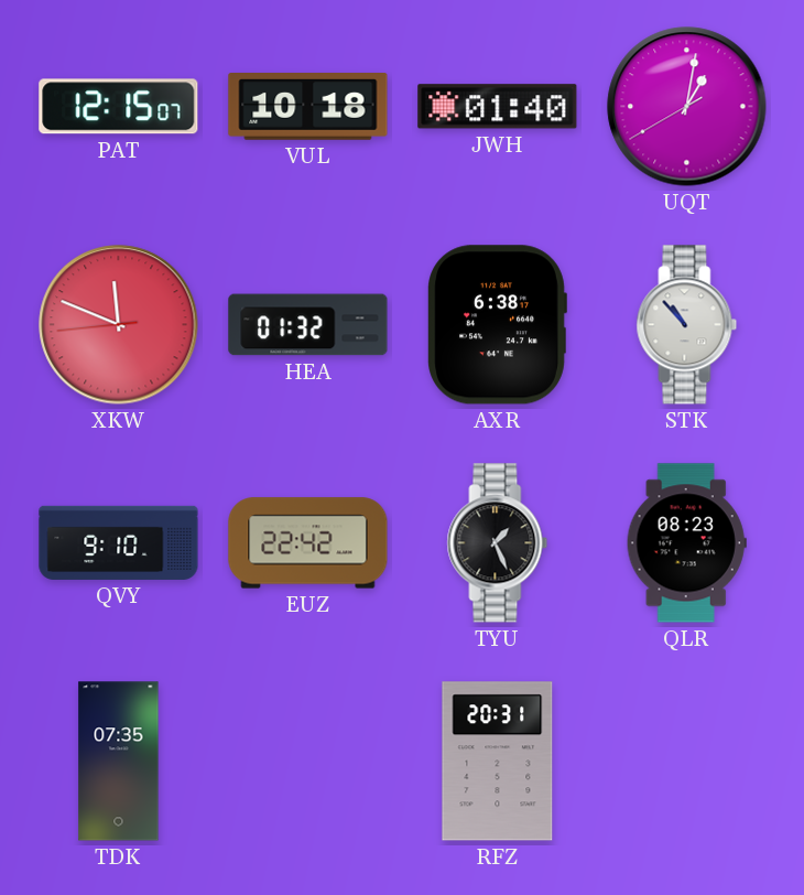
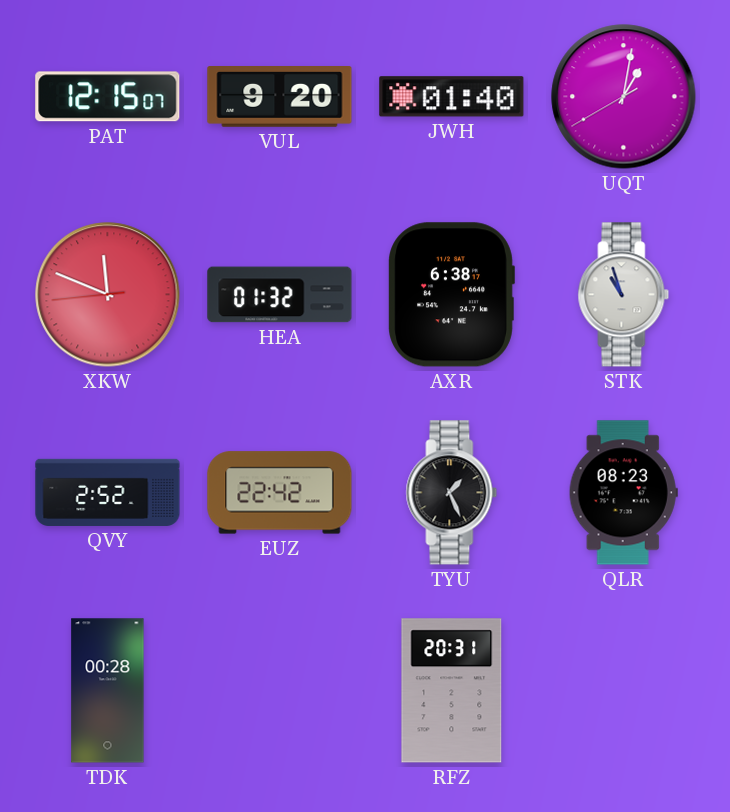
VUL: 10:18 -> 9:20
STK: 10:53 -> 10:57
QVY: 9:10 -> 2:52
TDK: 07:35 -> 00:28
